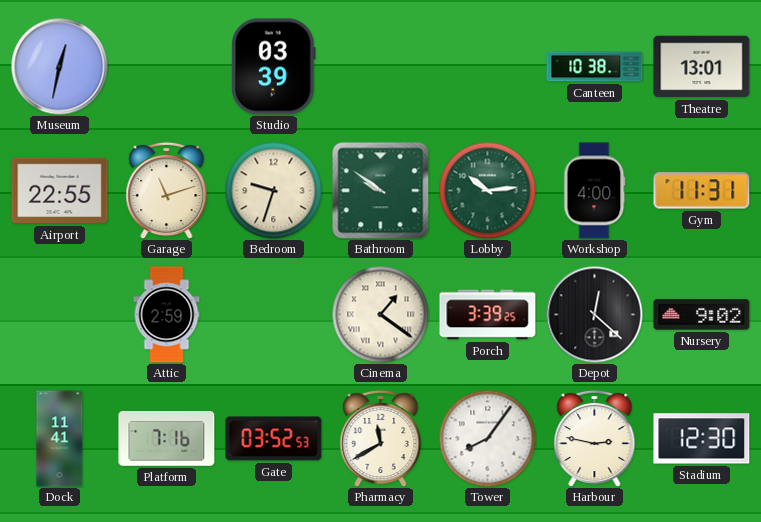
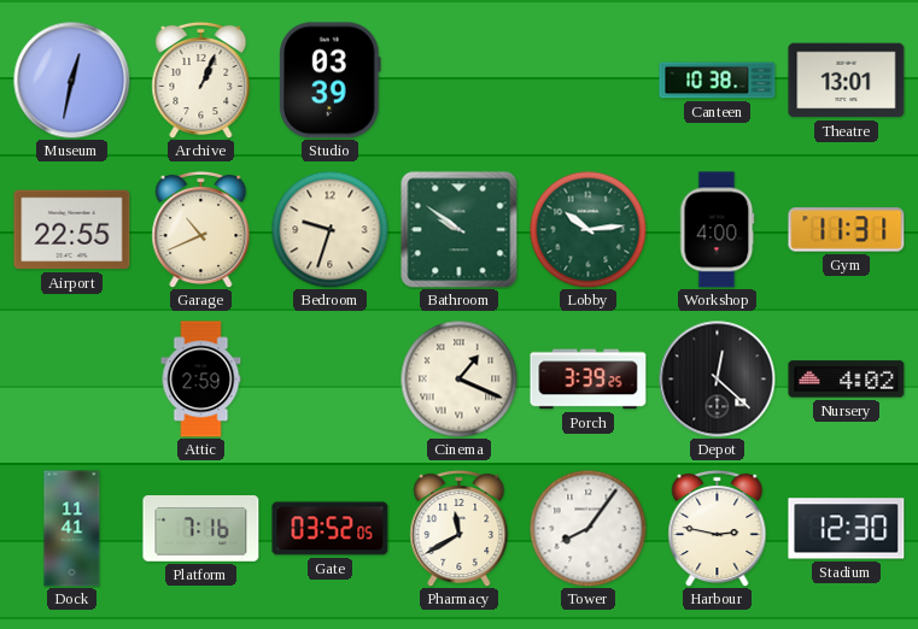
Archive: none -> 1:04
Garage: 11:12 -> 10:41
Cinema: 1:21 -> 1:19
Nursery: 9:02 -> 4:02
Gate: 03:52:53 -> 03:52:05
